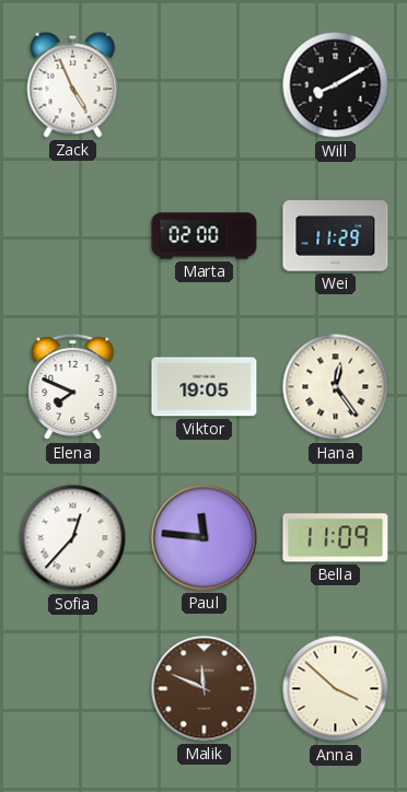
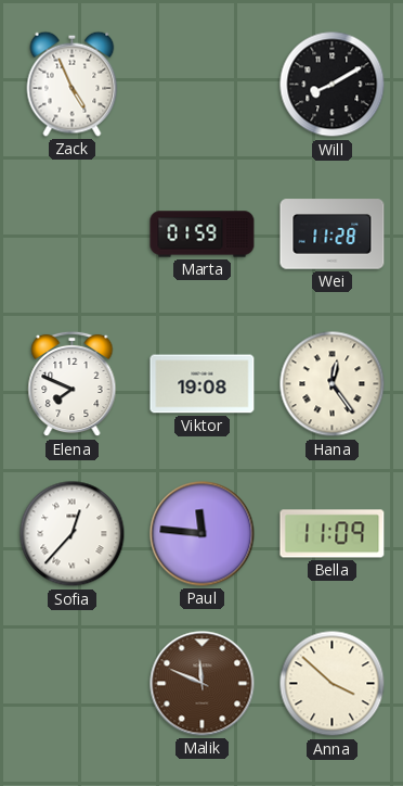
Marta: 02:00 -> 01:59
Wei: 11:29 -> 11:28
Viktor: 19:05 -> 19:08
